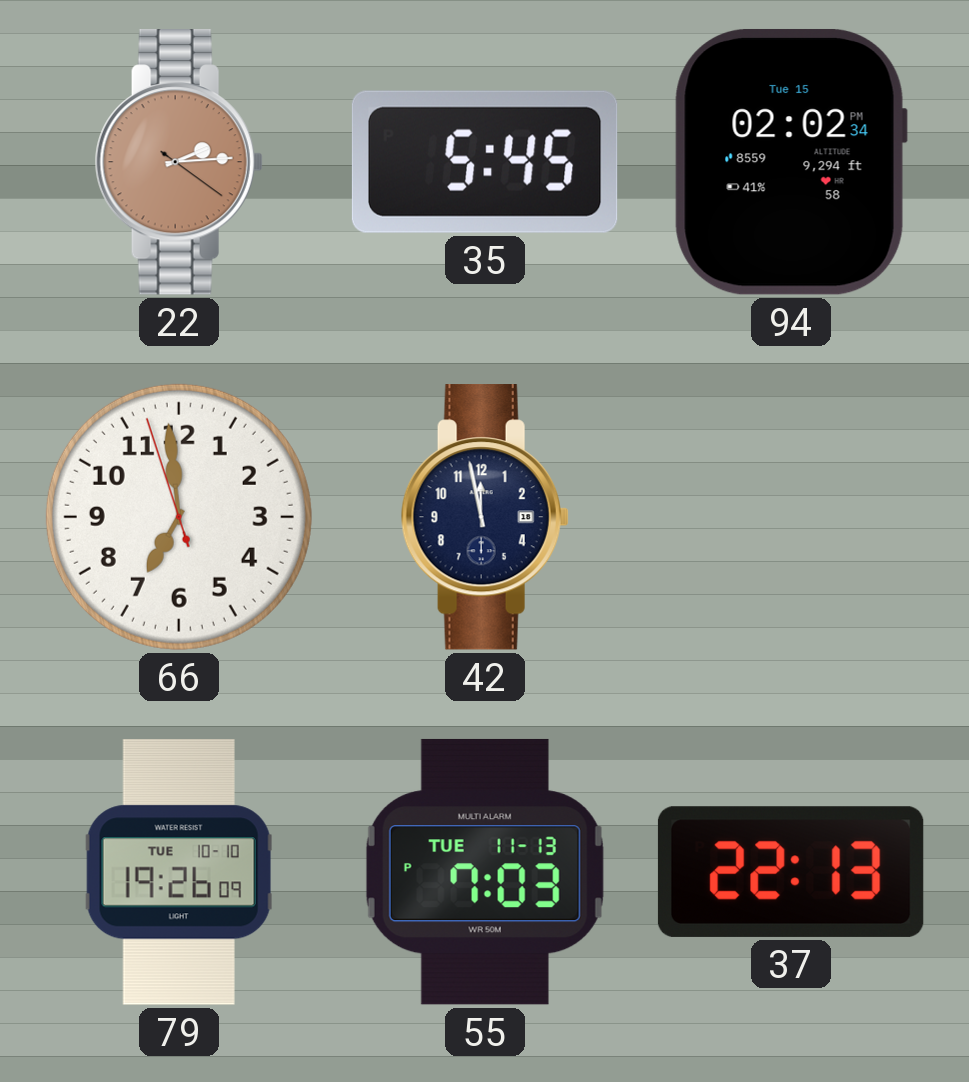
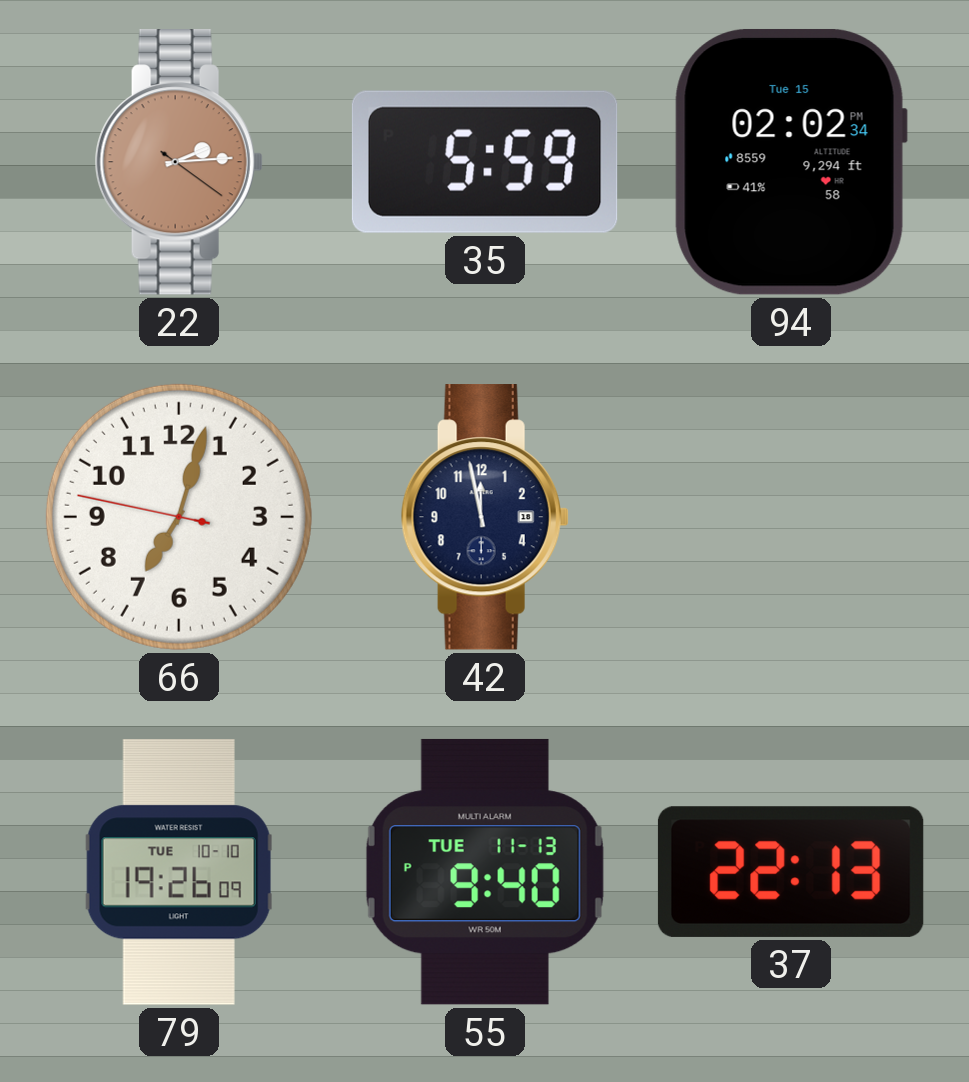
35: 5:45 -> 5:59
66: 6:58 -> 7:02
55: 7:03 -> 9:40
